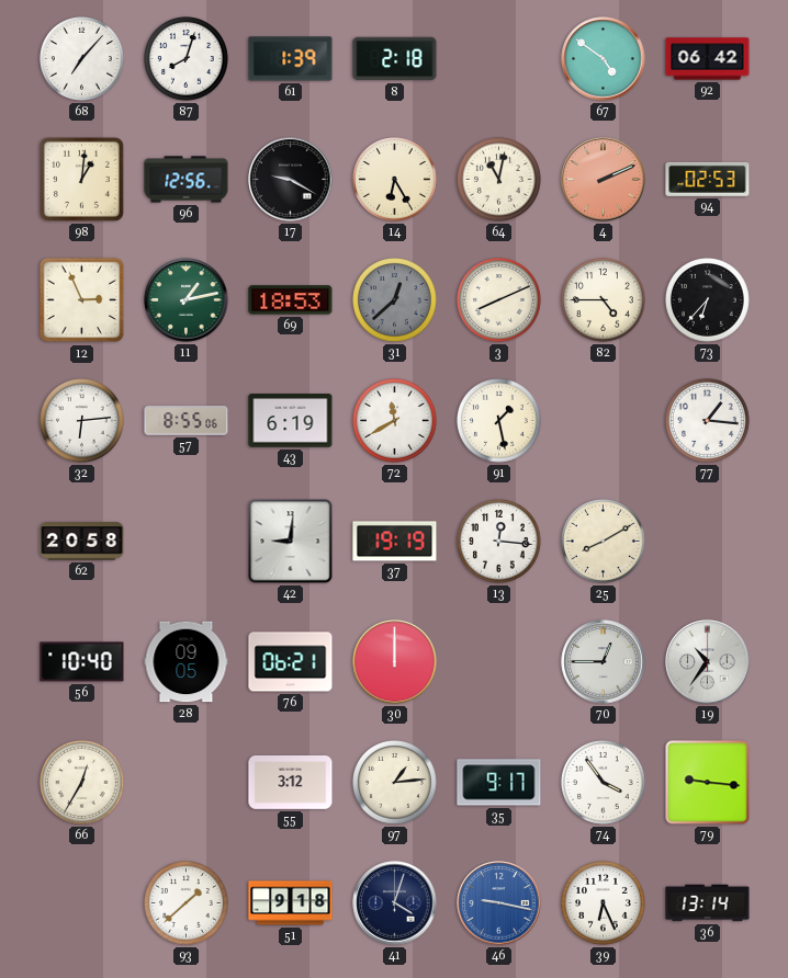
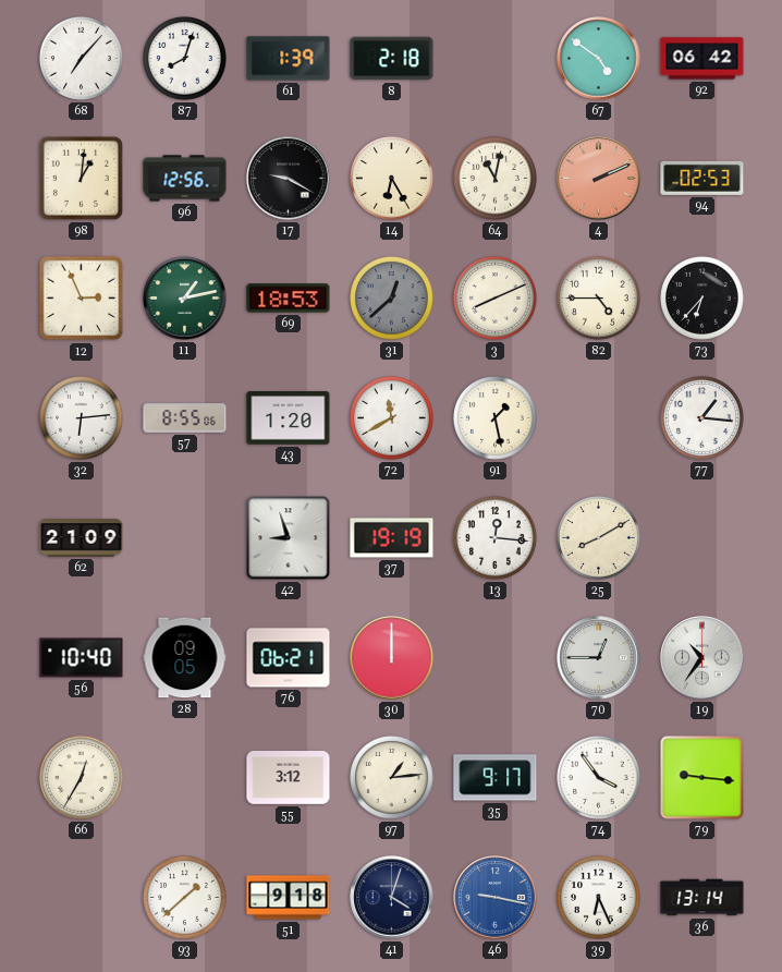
43: 6:19 -> 1:20
62: 20:58 -> 21:09
42: 9:01 -> 8:57
